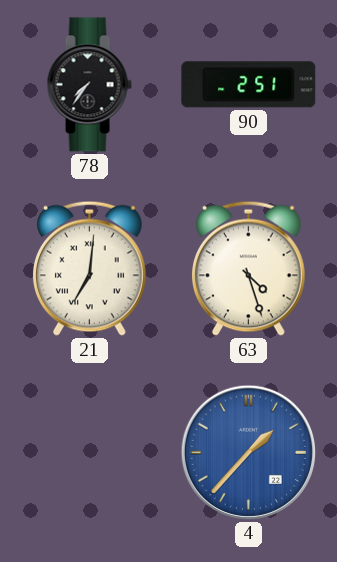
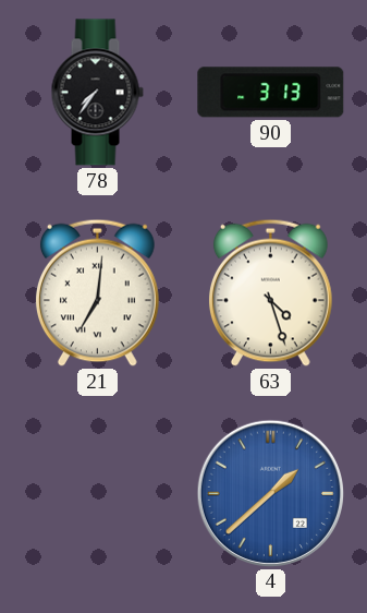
90: 2:51 -> 3:13
4: 1:37 -> 1:38
